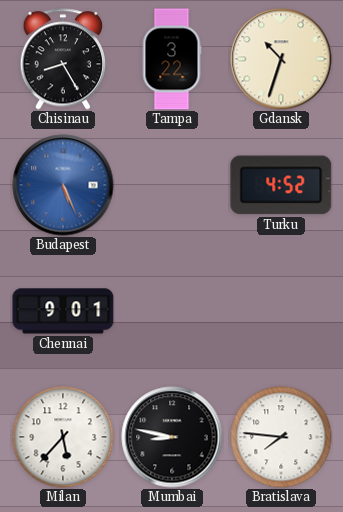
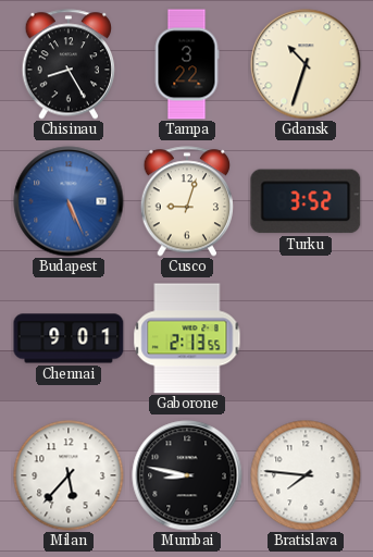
Cusco: none -> 9:03
Turku: 4:52 -> 3:52
Gaborone: none -> 2:13
